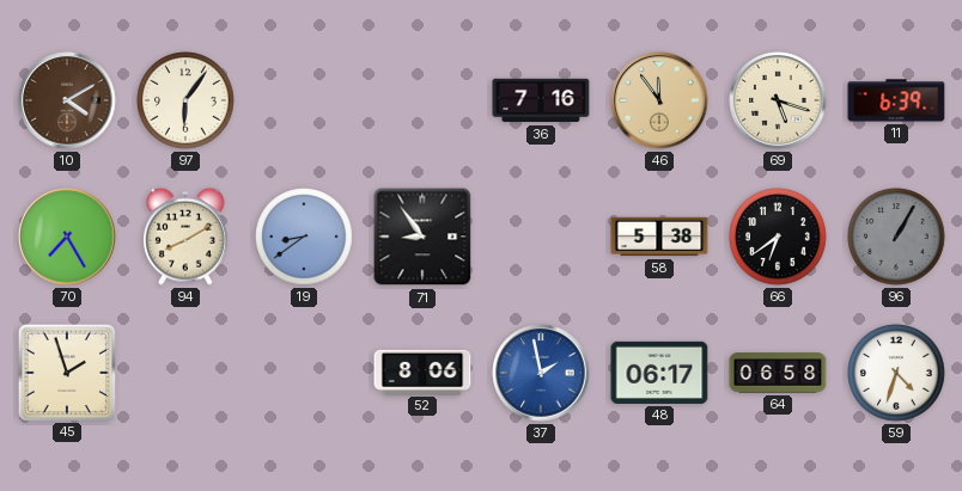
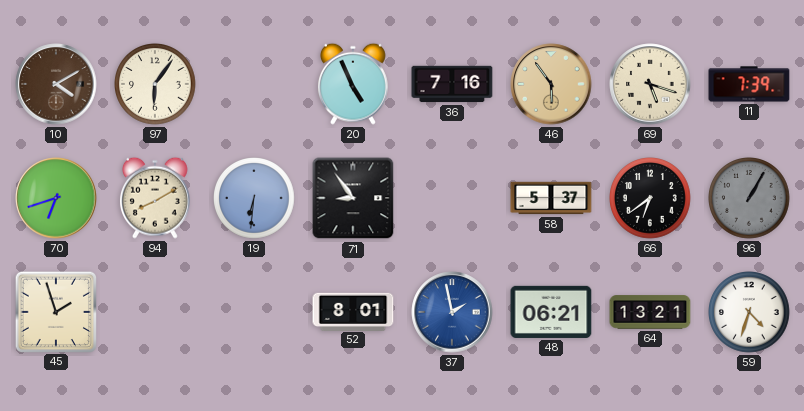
20: none -> 4:56
46: 11:54 -> 5:54
11: 6:39 -> 7:39
70: 7:25 -> 6:42
19: 8:39 -> 6:31
58: 5:38 -> 5:37
52: 8:06 -> 8:01
48: 06:17 -> 06:21
64: 06:58 -> 13:21
